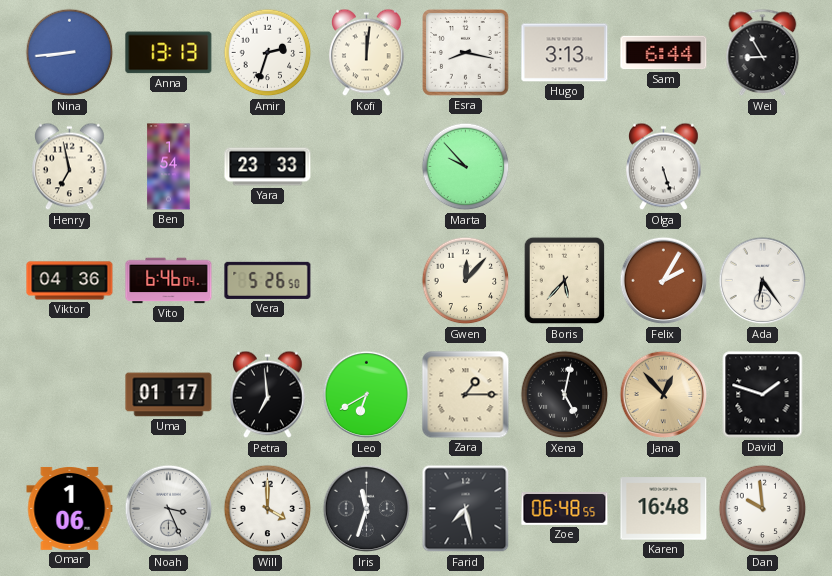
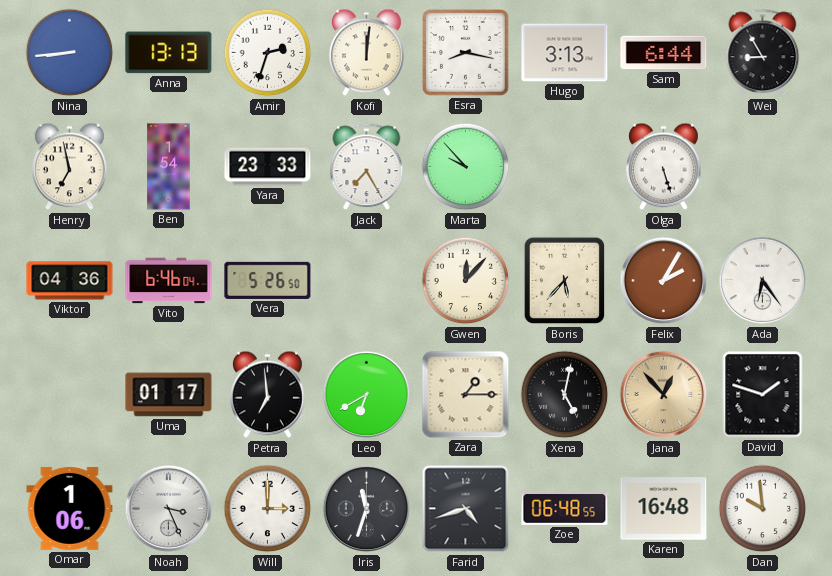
Jack: none -> 7:25
Will: 4:00 -> 3:00
Farid: 7:28 -> 4:42
